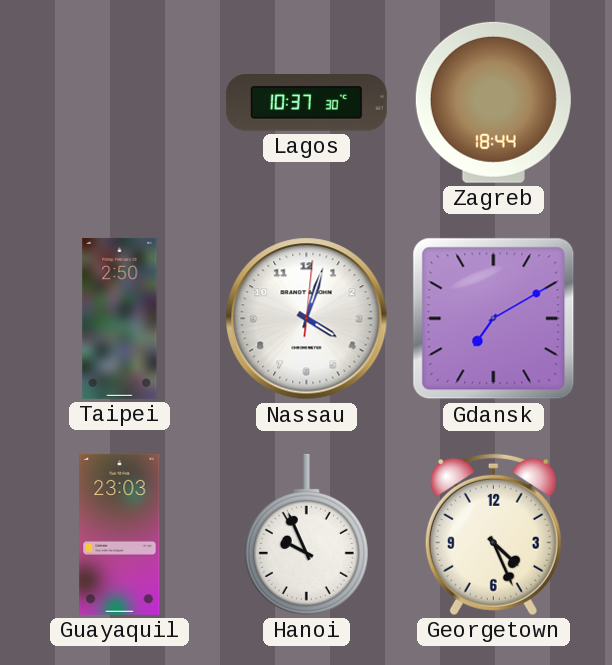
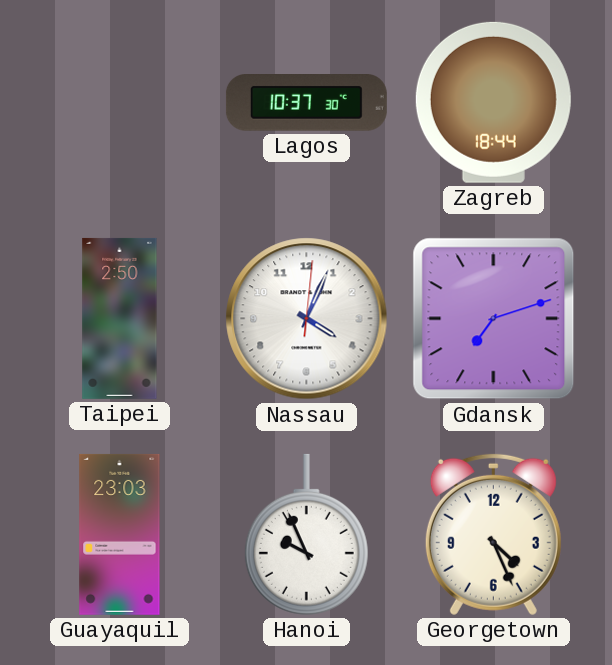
Nassau: 4:03 -> 4:04
Gdansk: 7:10 -> 7:12
